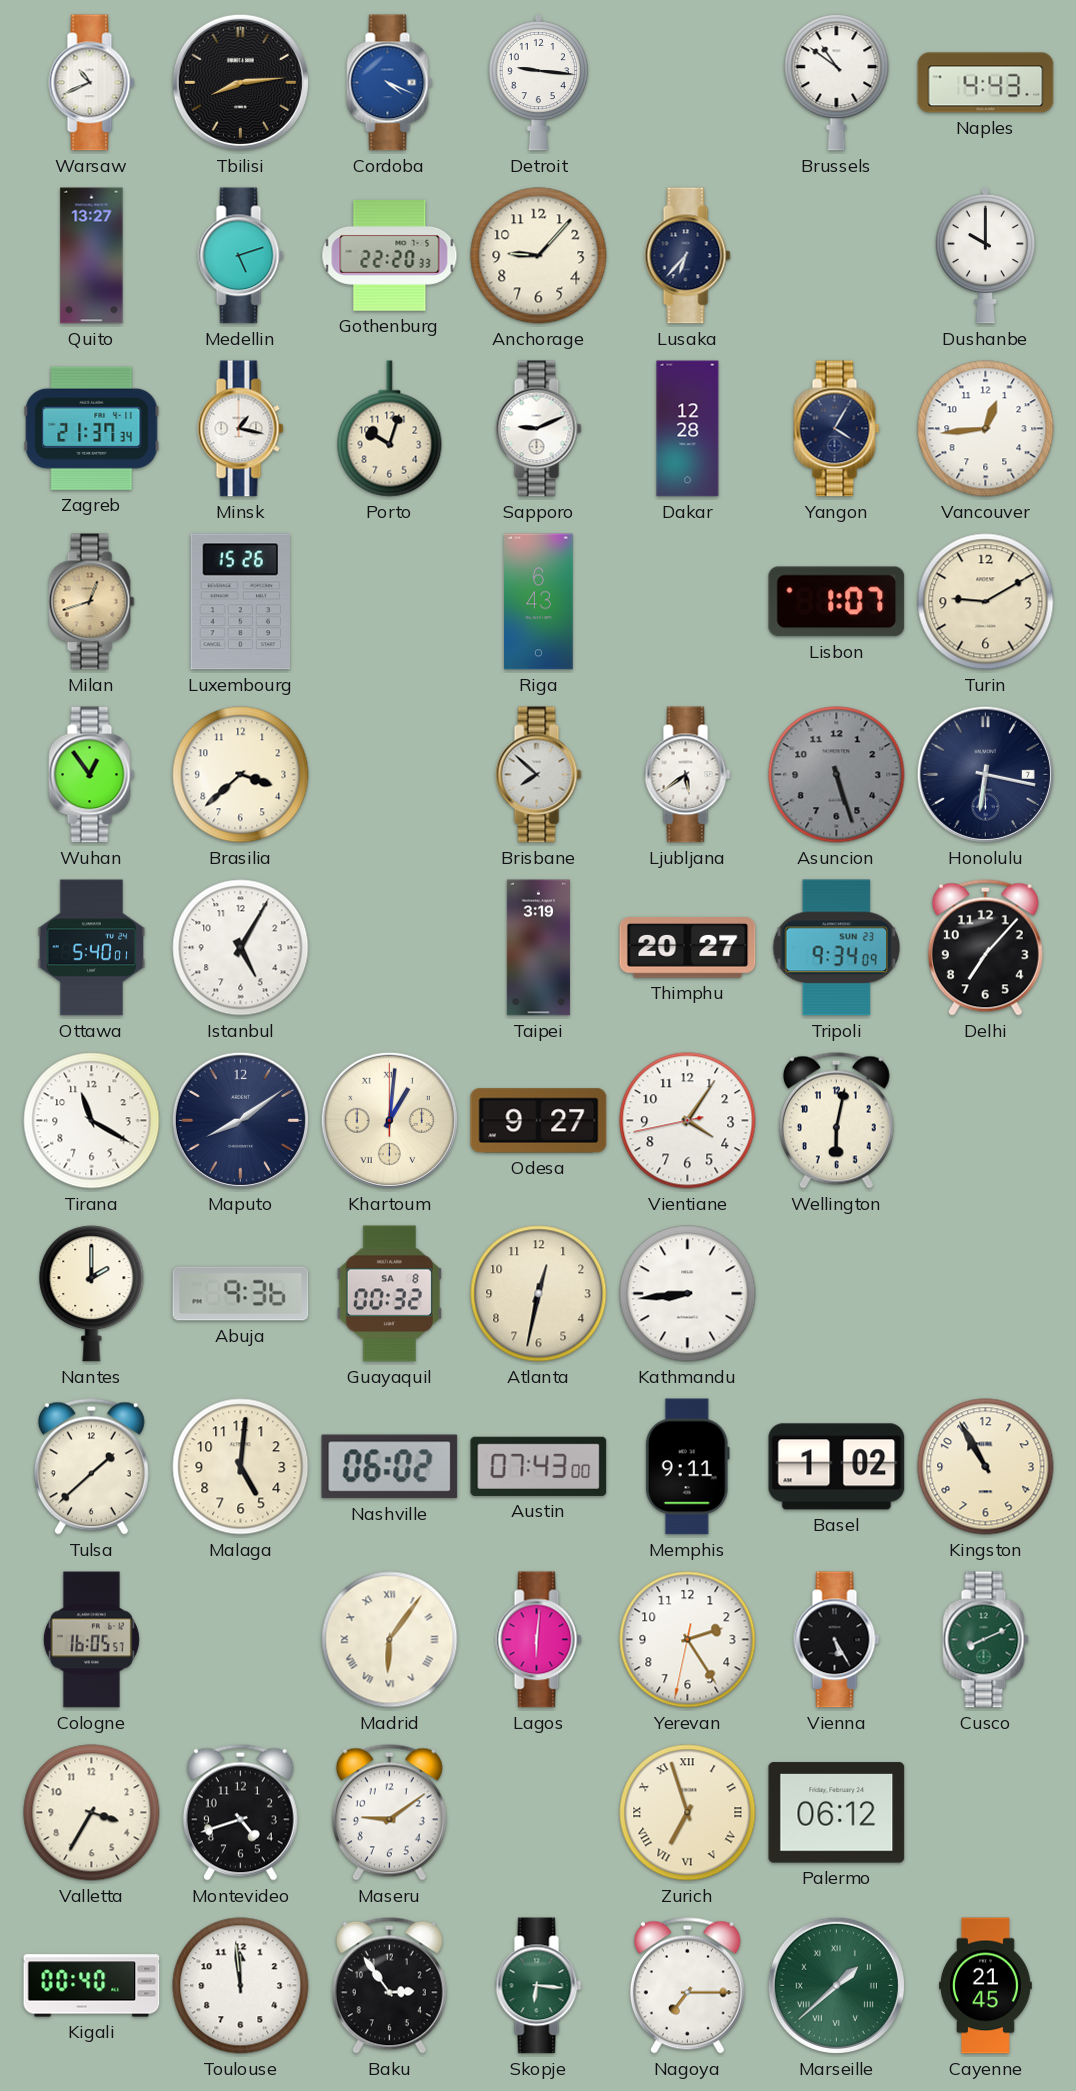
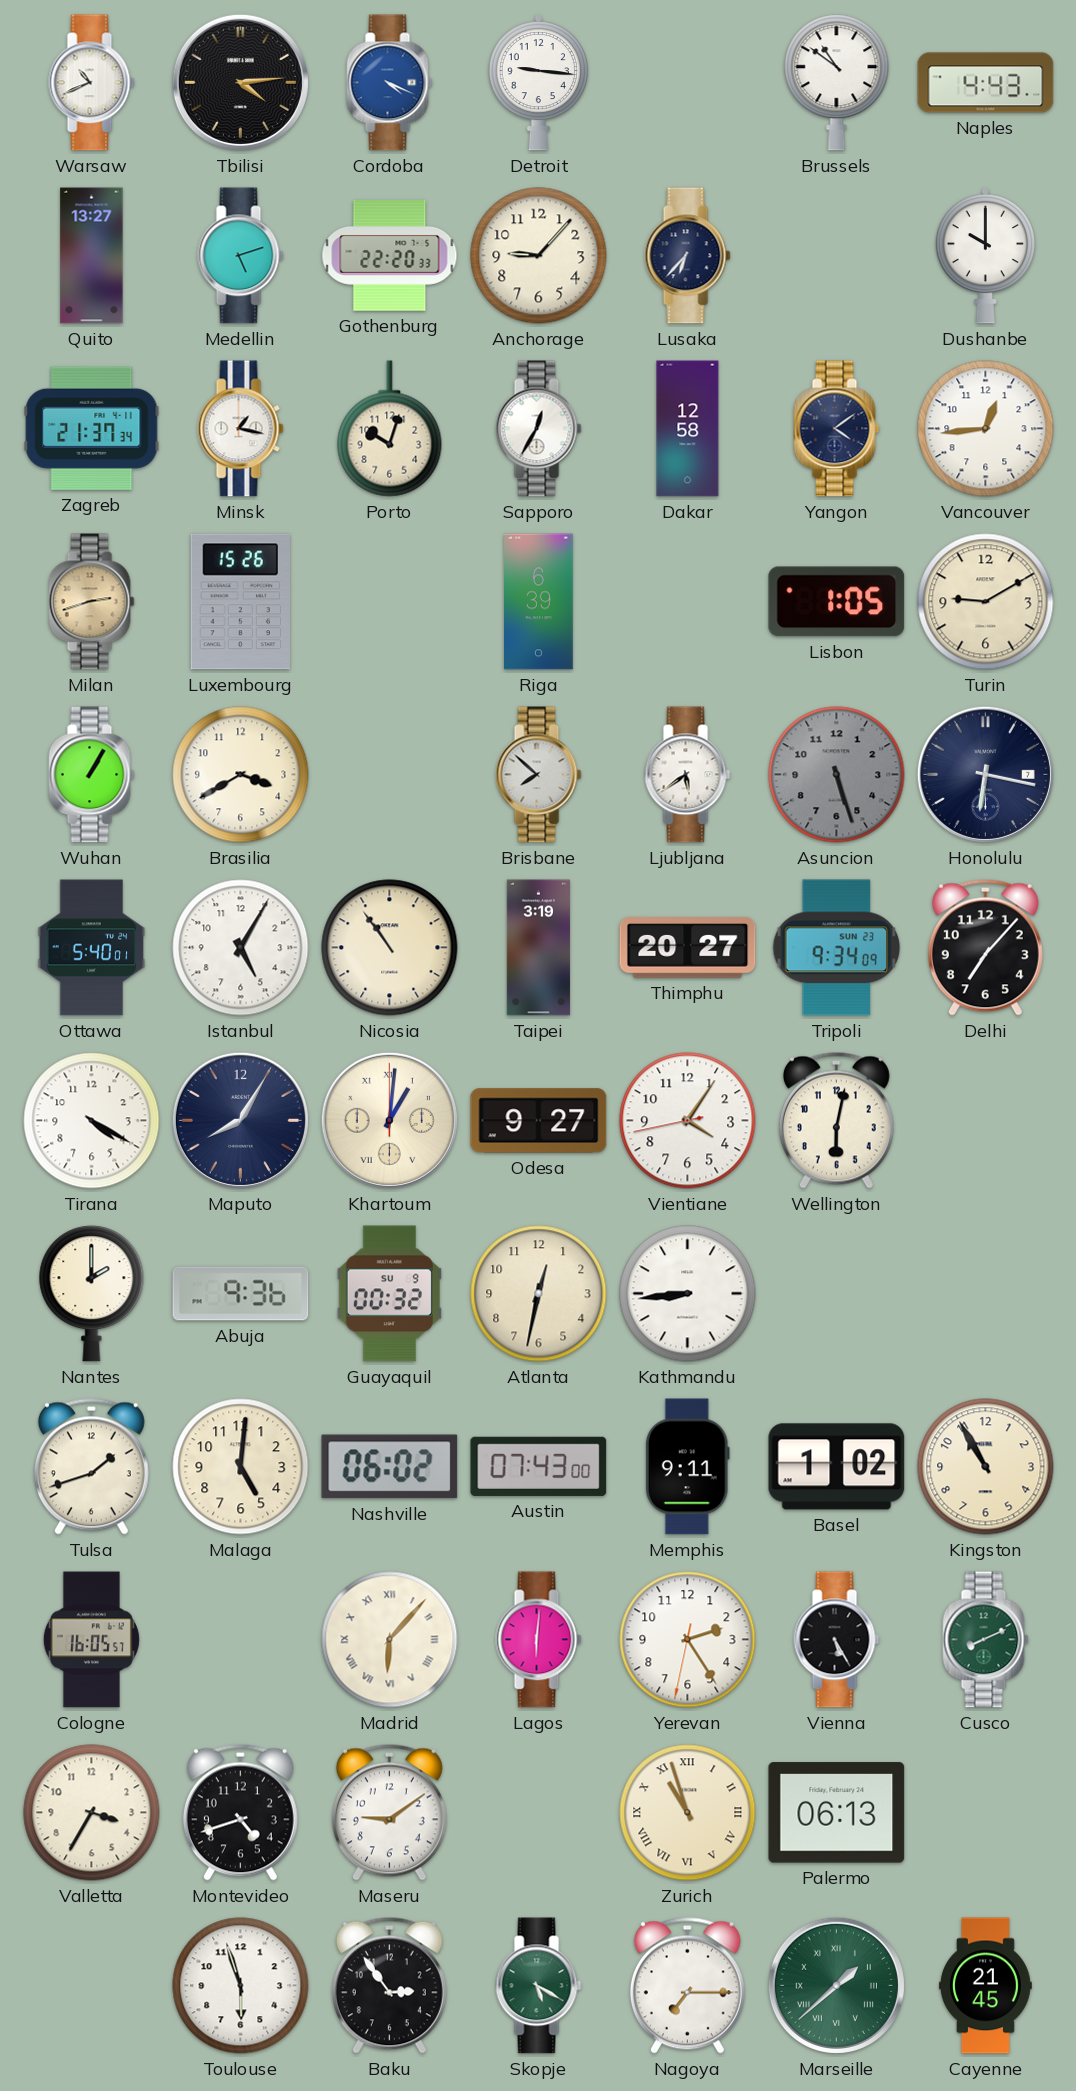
Tbilisi: 8:14 -> 4:14
Sapporo: 9:11 -> 12:35
Dakar: 12:28 -> 12:58
Yangon: 4:05 -> 4:09
Milan: 12:42 -> 2:42
Riga: 6:43 -> 6:39
Lisbon: 1:07 -> 1:05
Wuhan: 12:54 -> 1:05
Brasilia: 3:38 -> 3:40
Nicosia: none -> 10:54
Tirana: 11:20 -> 4:20
Maputo: 8:09 -> 8:05
Guayaquil date: SA 8 -> SU 9
Tulsa: 1:38 -> 1:42
Madrid: 6:06 -> 6:07
Zurich: 6:57 -> 10:57
Palermo: 06:12 -> 06:13
Kigali: 00:40 -> none
Toulouse: 11:59 -> 5:57
Skopje: 6:16 -> 5:20
